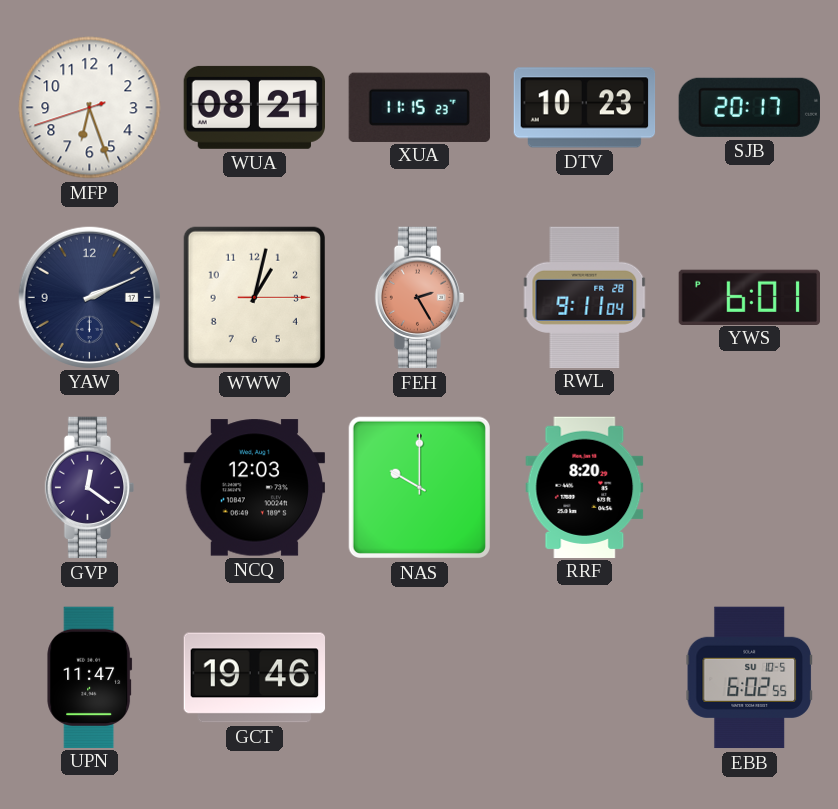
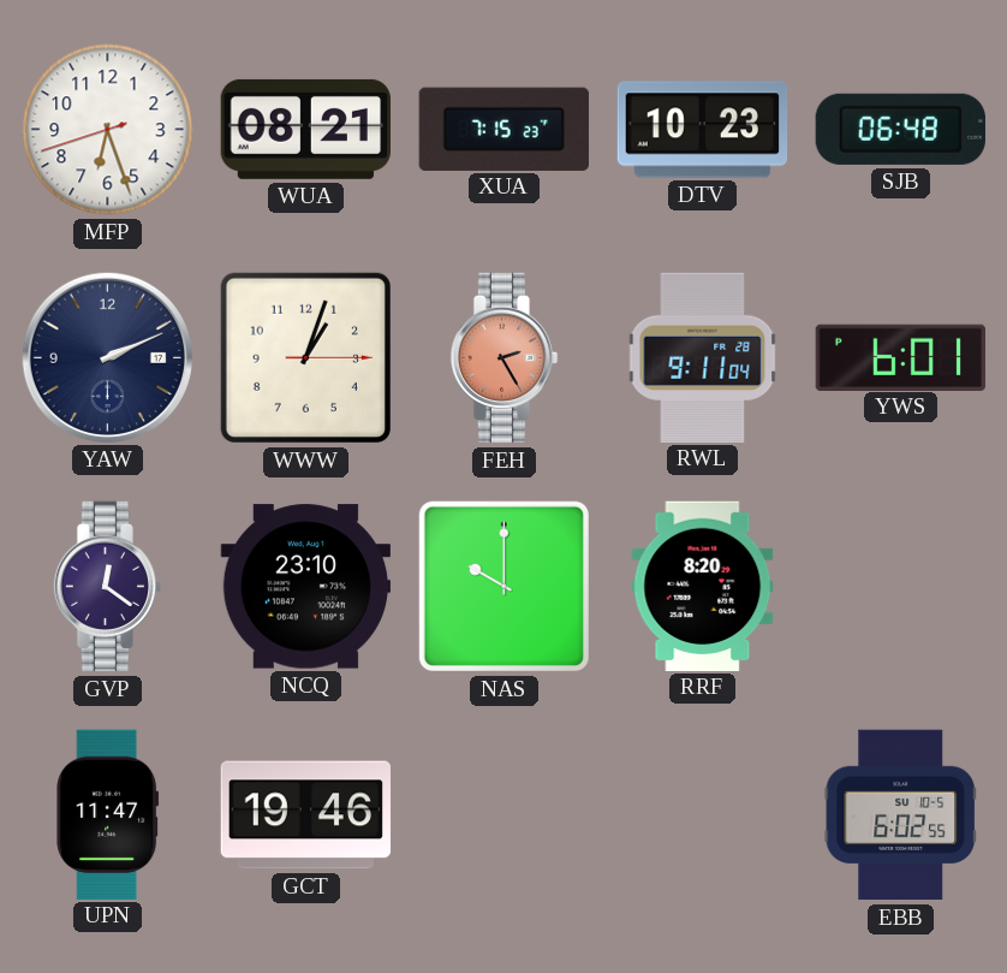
XUA: 11:15 -> 7:15
SJB: 20:17 -> 06:48
WWW: 1:02 -> 1:03
NCQ: 12:03 -> 23:10
